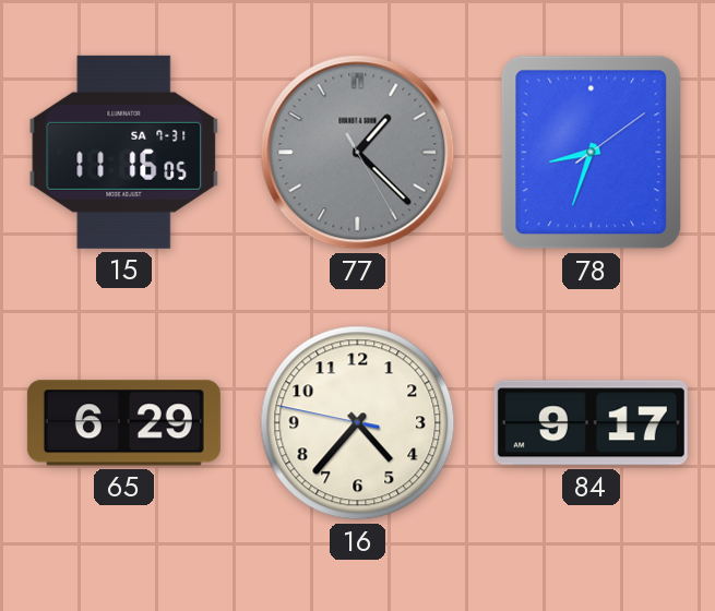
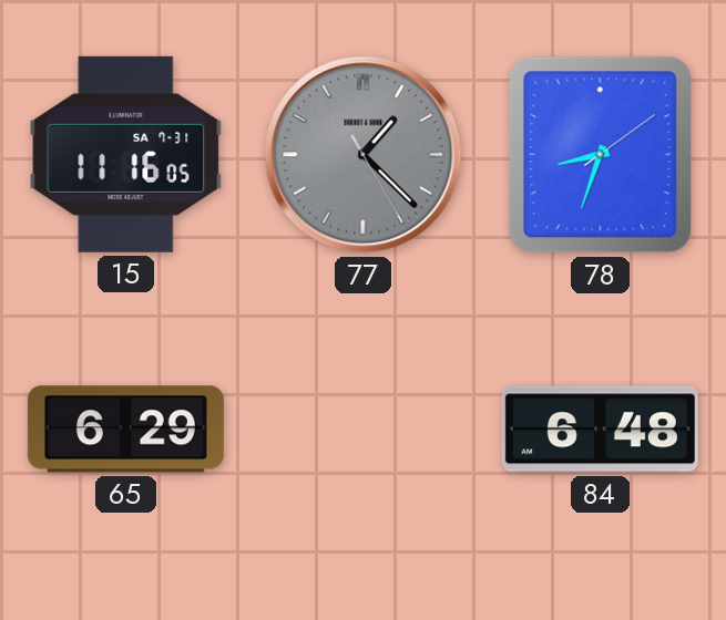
16: 4:36 -> none
84: 9:17 -> 6:48
